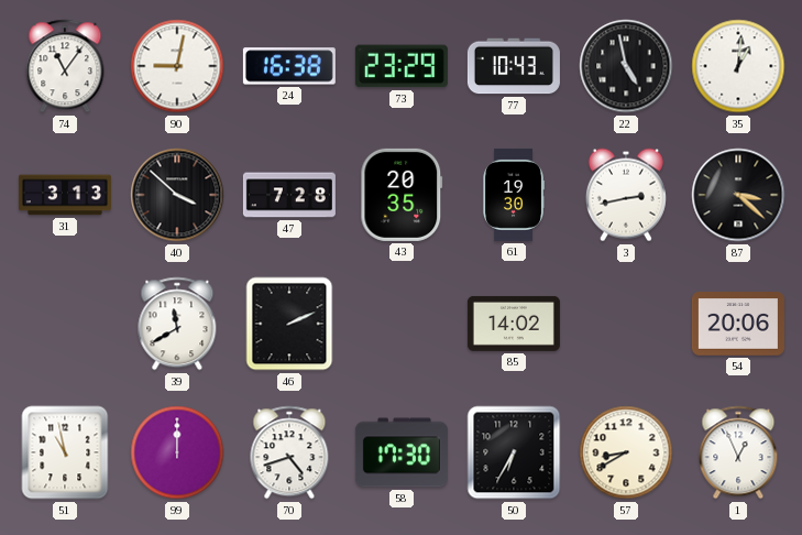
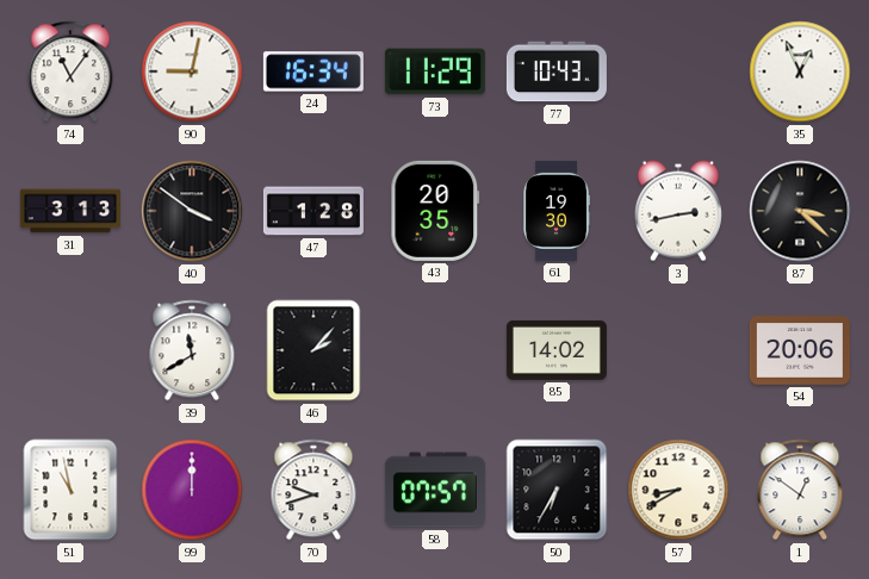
24: 16:38 -> 16:34
73: 23:29 -> 11:29
22: 4:58 -> none
35: 1:01 -> 12:56
40: 3:52 -> 3:51
47: 7:28 -> 1:28
46: 2:11 -> 2:07
70: 4:42 -> 9:42
58: 17:30 -> 07:57
1: 12:56 -> 12:51
